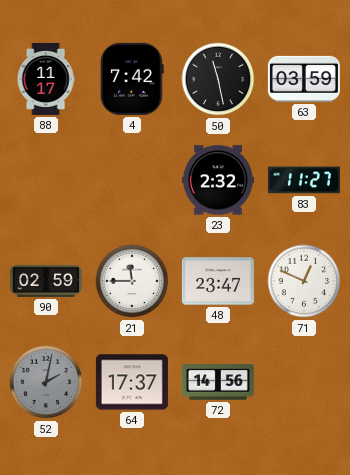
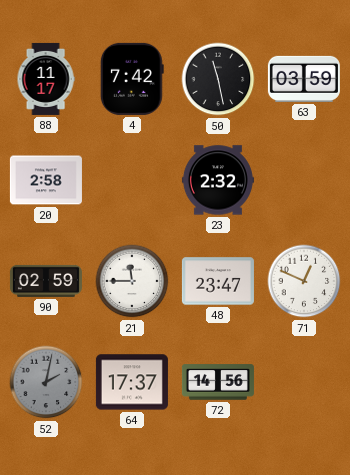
20: none -> 2:58
83: 11:27 -> none
